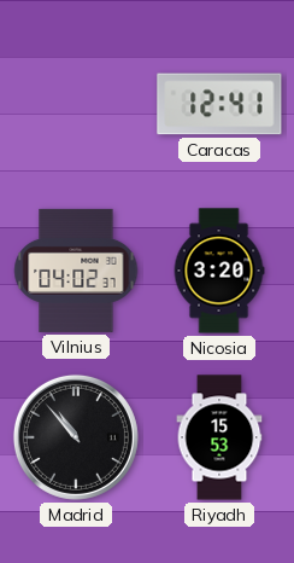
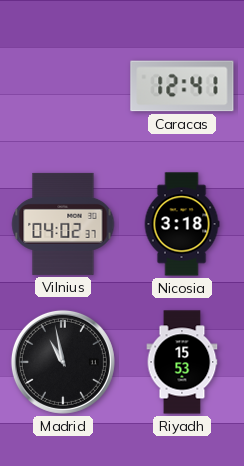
Nicosia: 3:20 -> 3:18
Madrid: 10:53 -> 10:58
